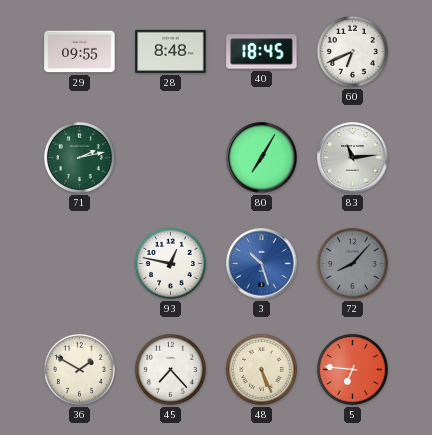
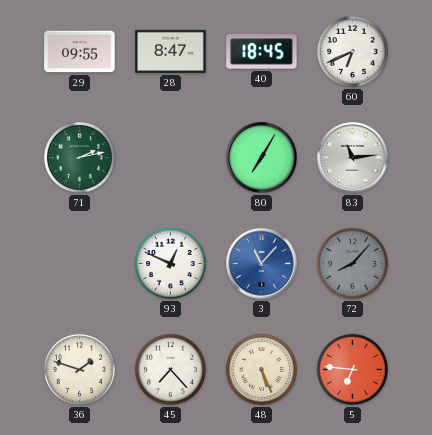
28: 8:48 -> 8:47
93: 12:47 -> 12:49
3: 10:27 -> 11:07
36: 1:50 -> 1:48
